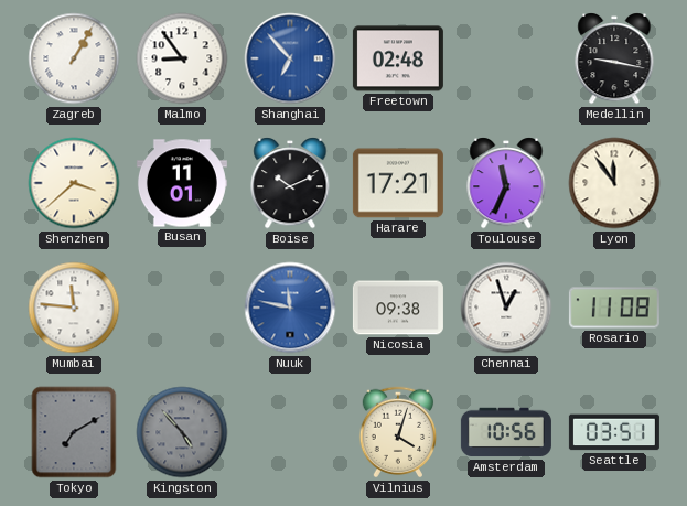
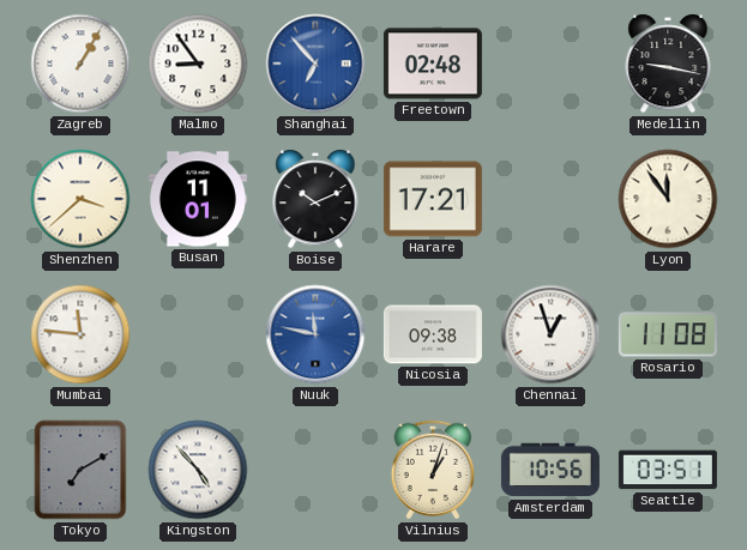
Toulouse: 11:34 -> none
Kingston dial: grey -> white
Vilnius: 4:03 -> 1:03
